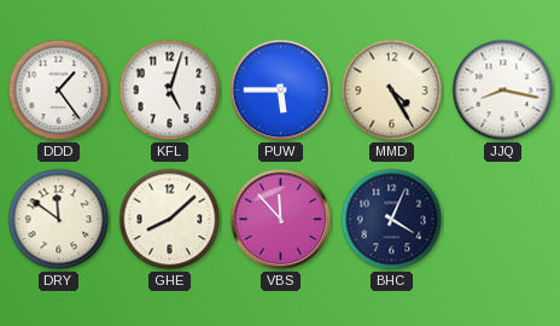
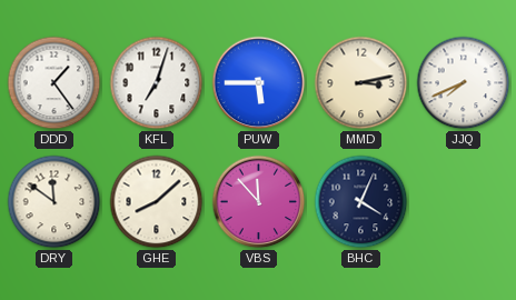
KFL: 5:03 -> 7:03
MMD: 4:25 -> 3:13
JJQ: 8:17 -> 7:41
